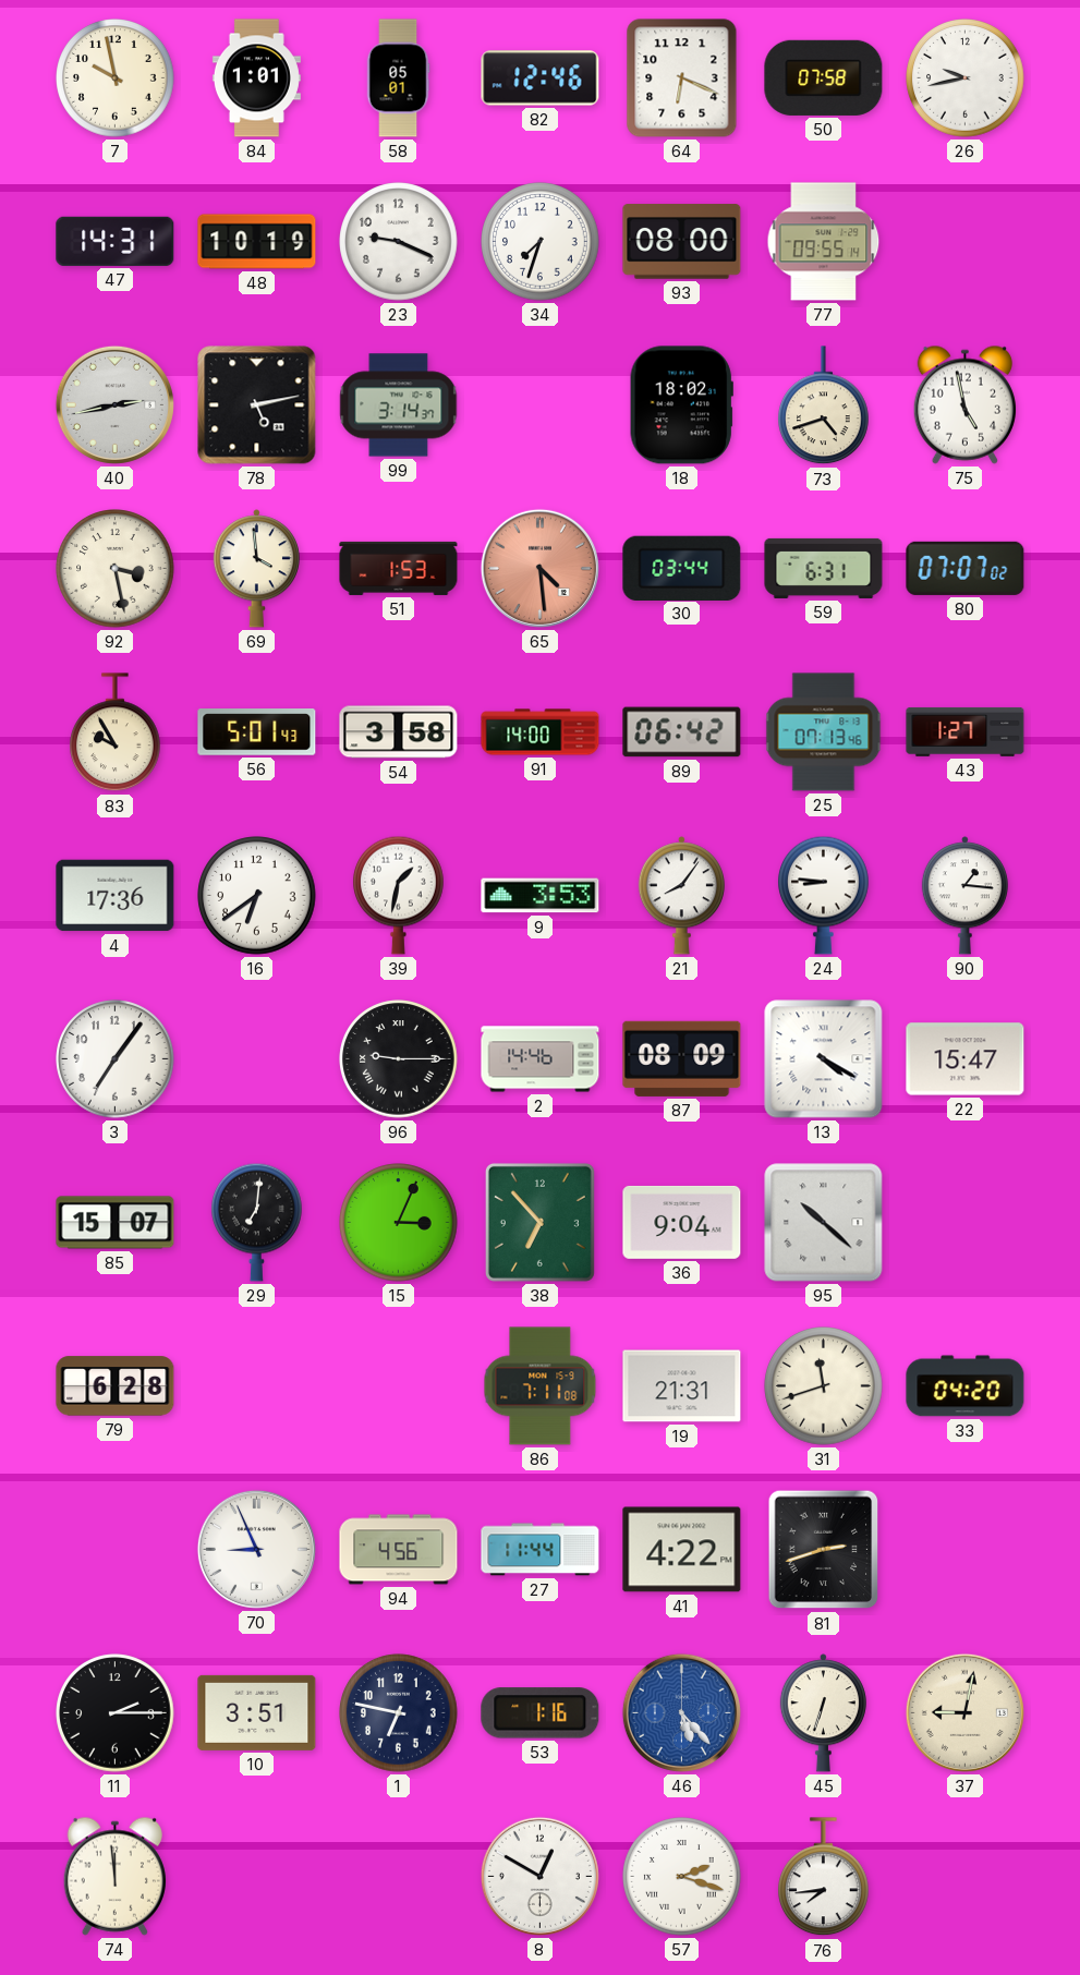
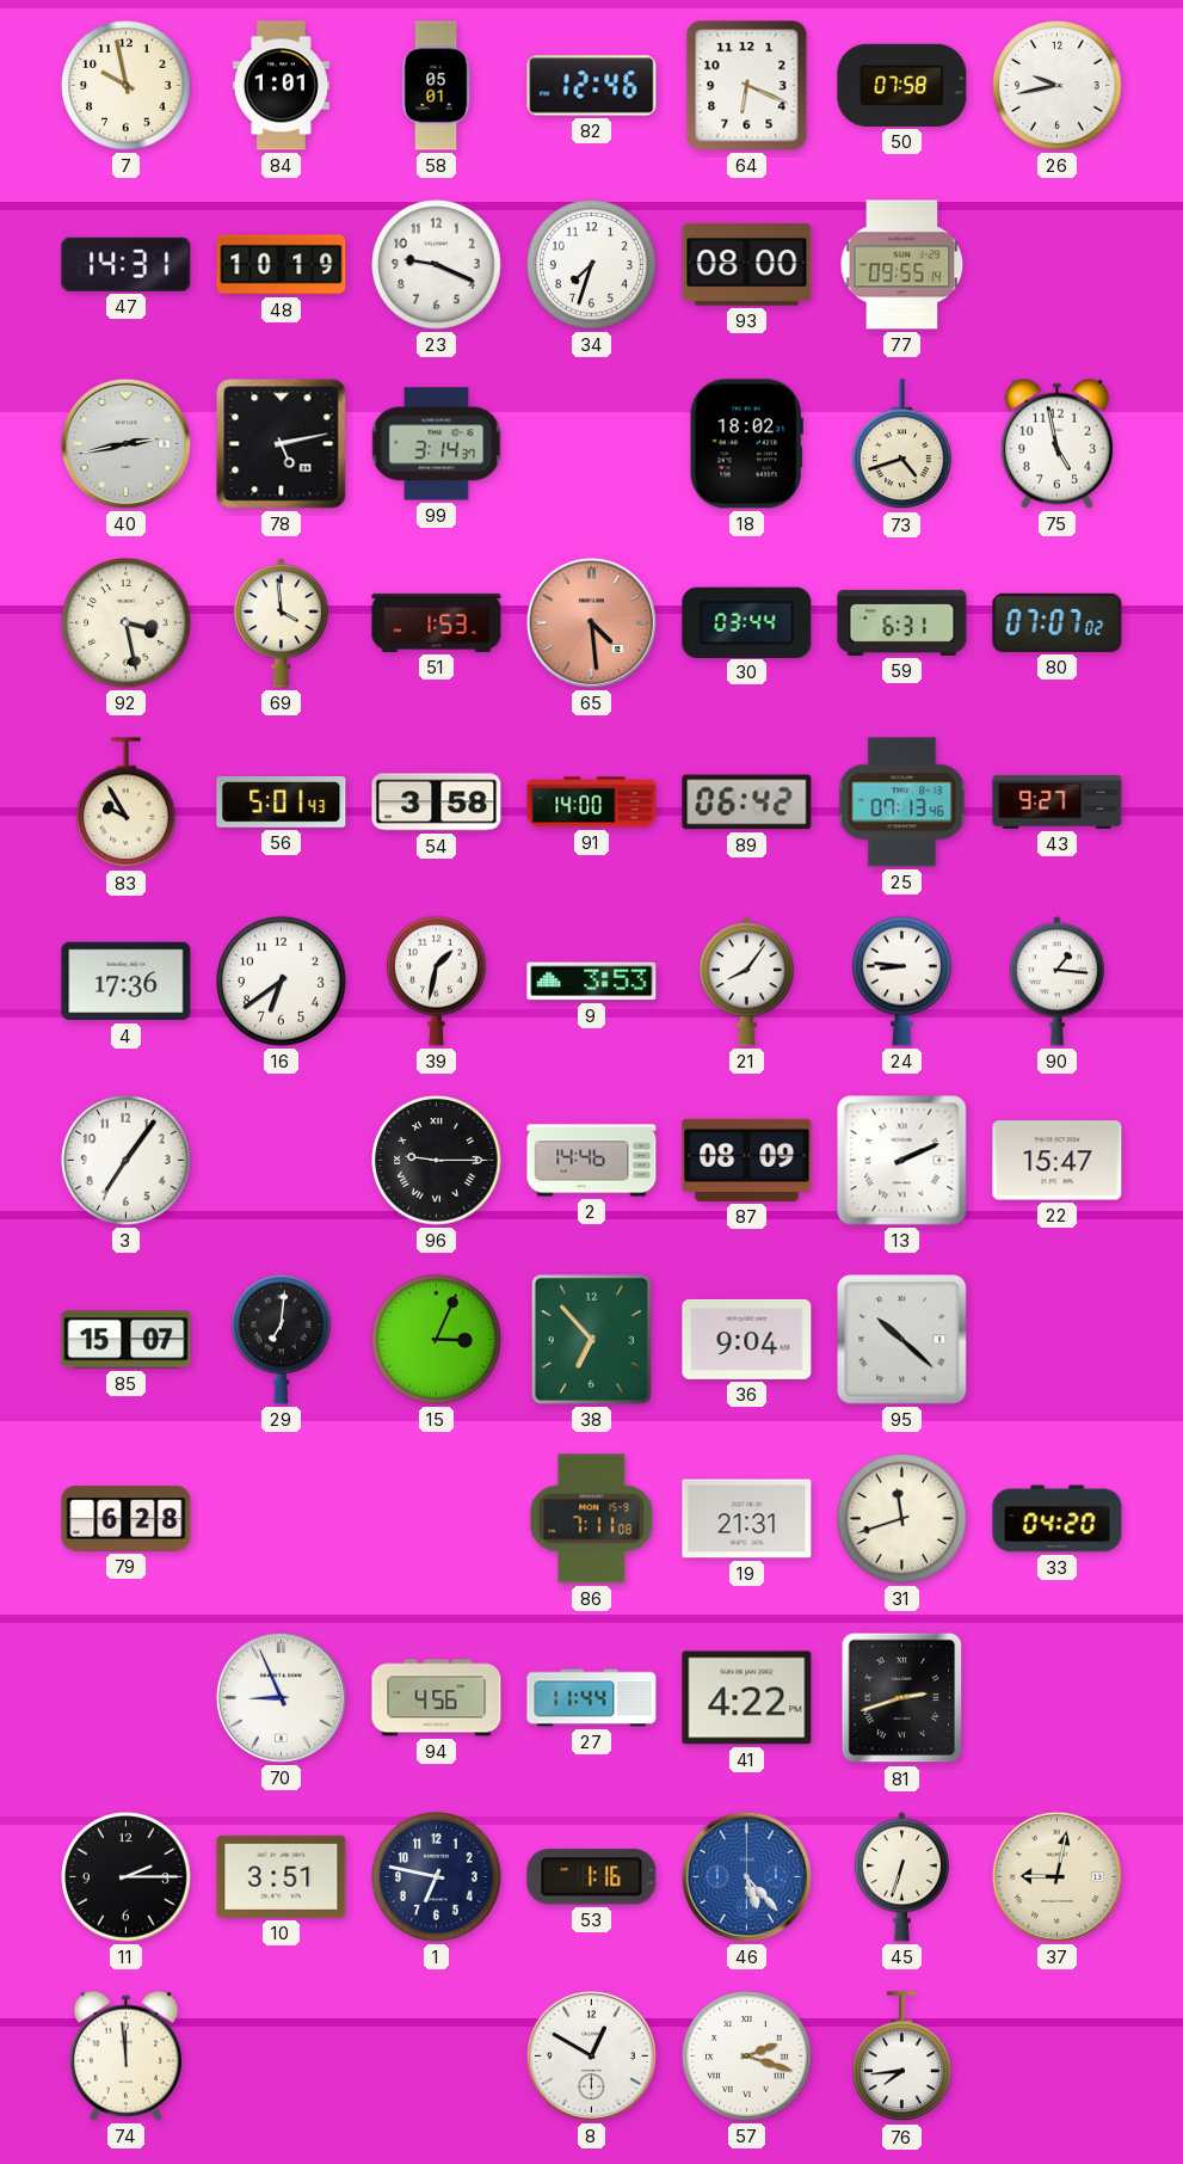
43: 1:27 -> 9:27
13: 4:20 -> 2:11
